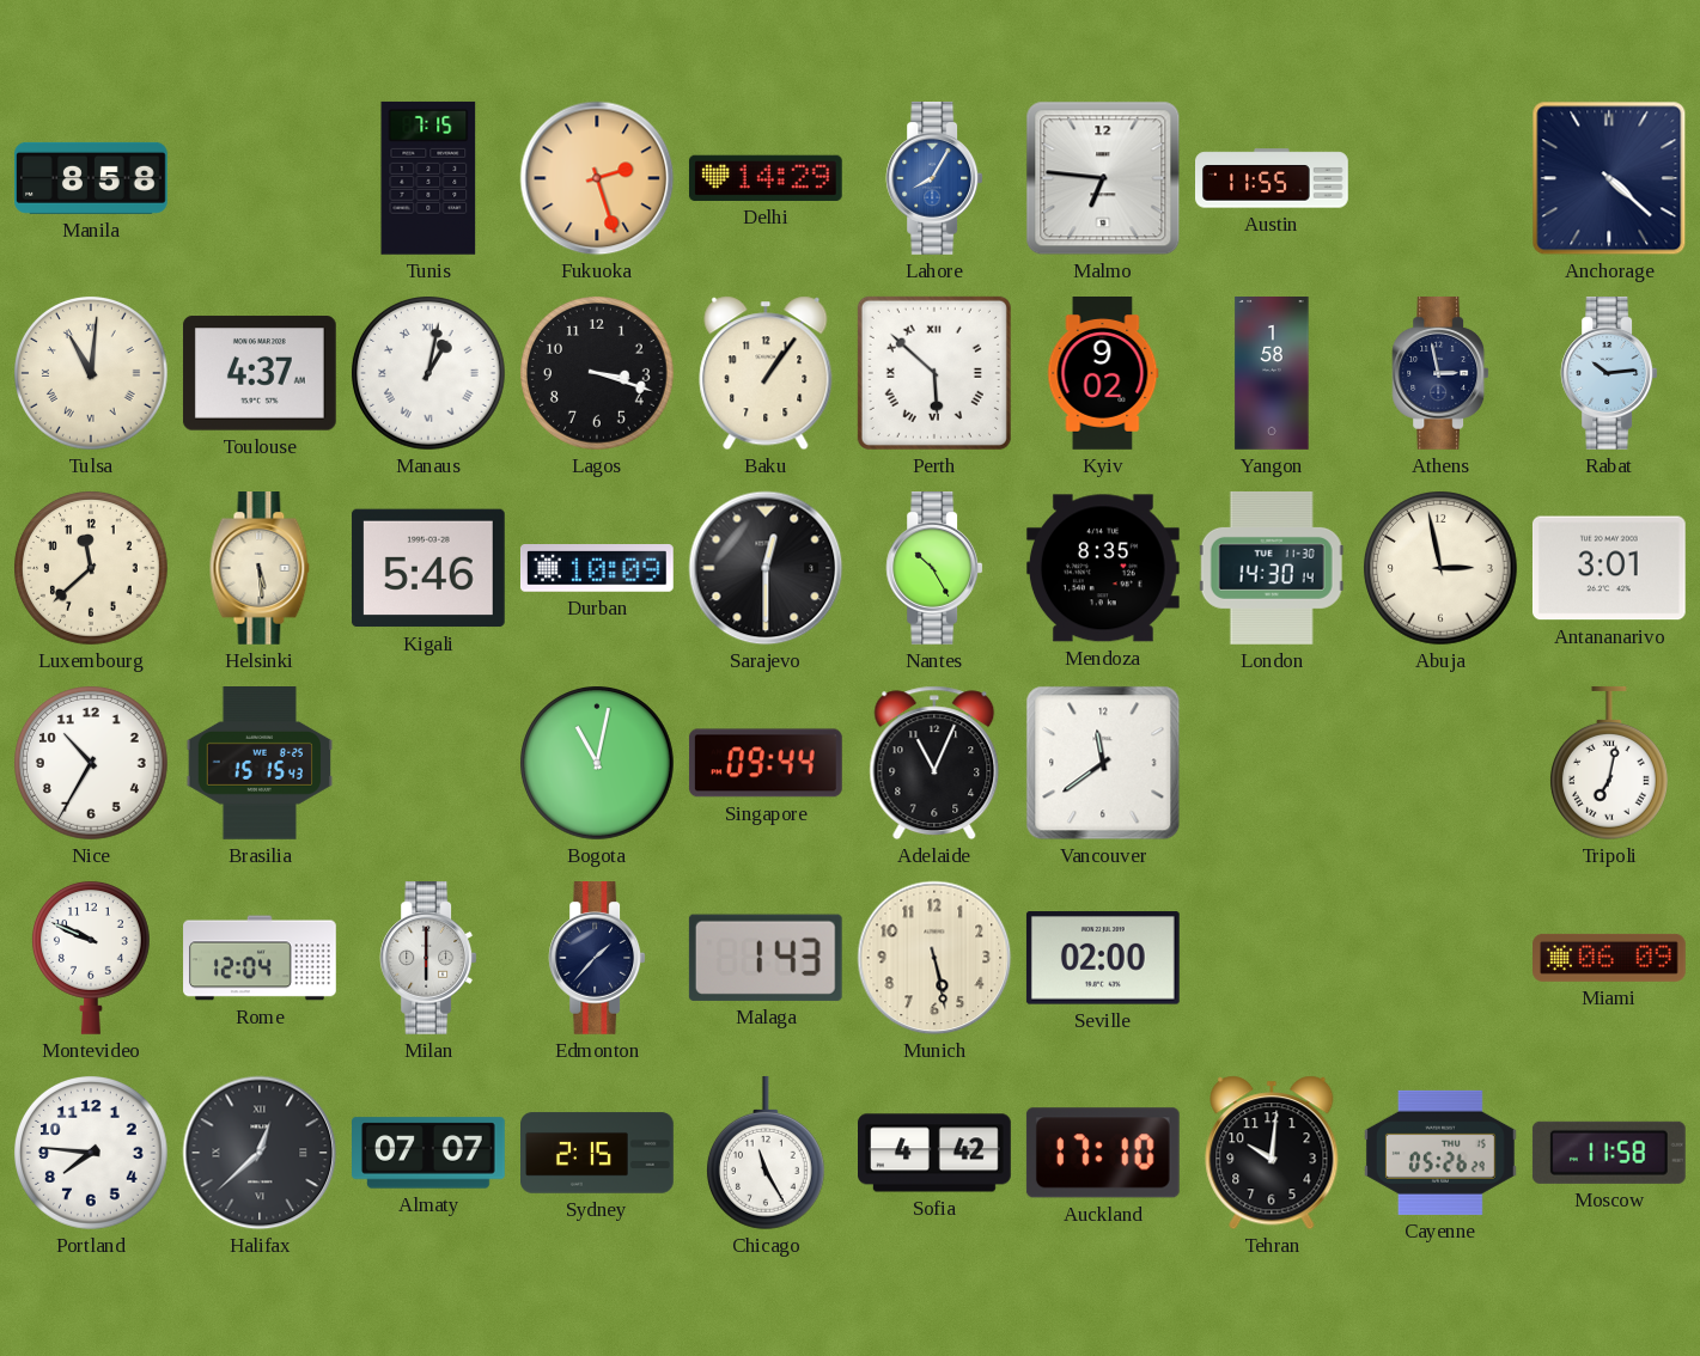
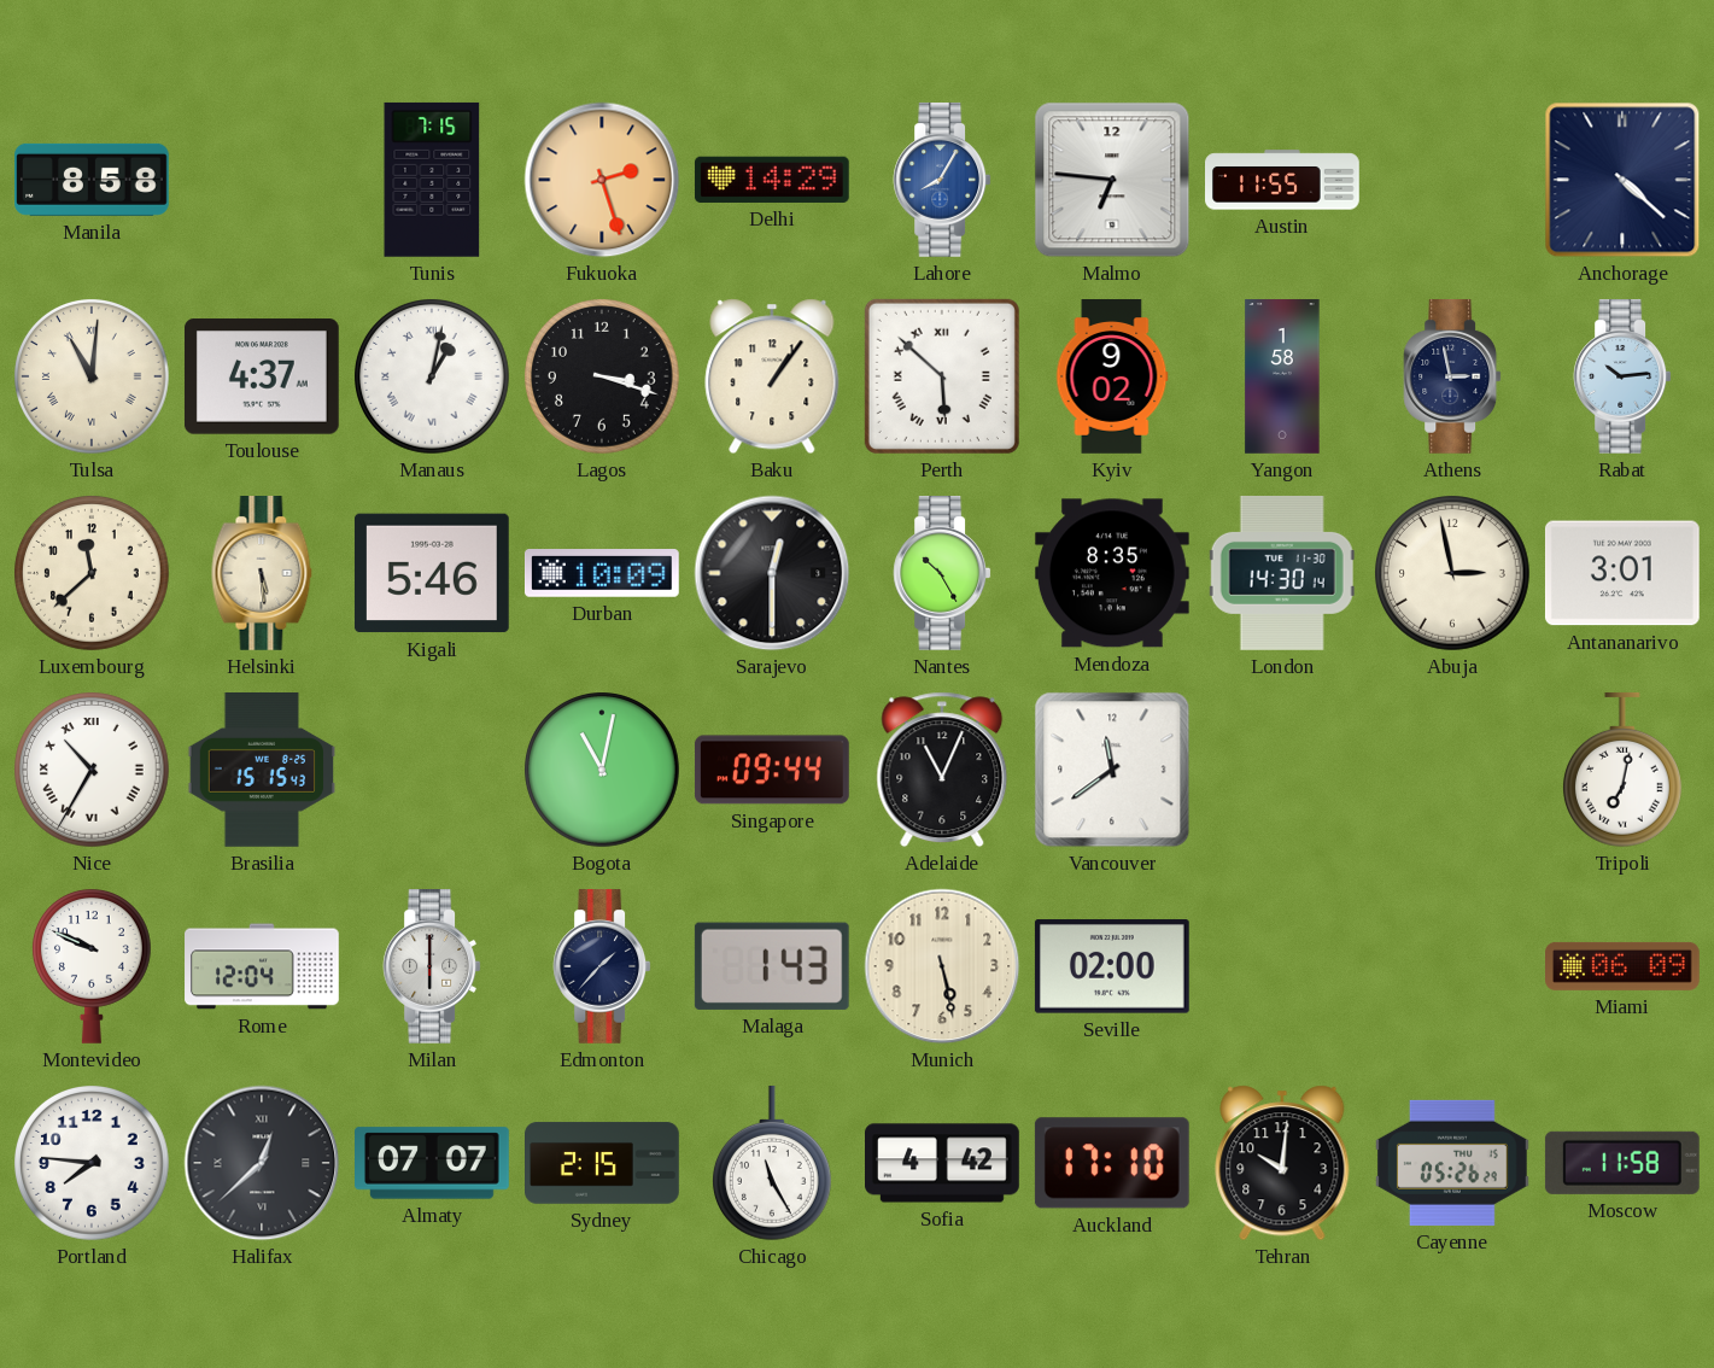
Nice numerals: Arabic -> Roman
